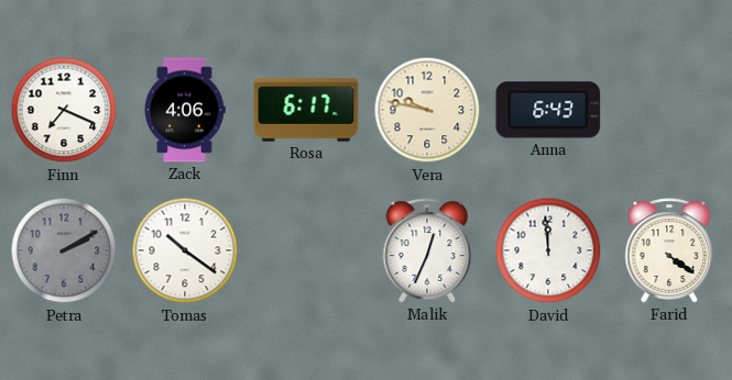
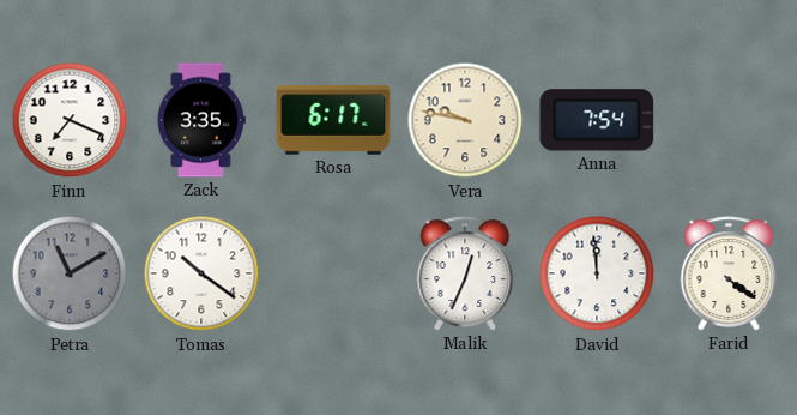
Zack: 4:06 -> 3:35
Anna: 6:43 -> 7:54
Petra: 2:10 -> 11:10
